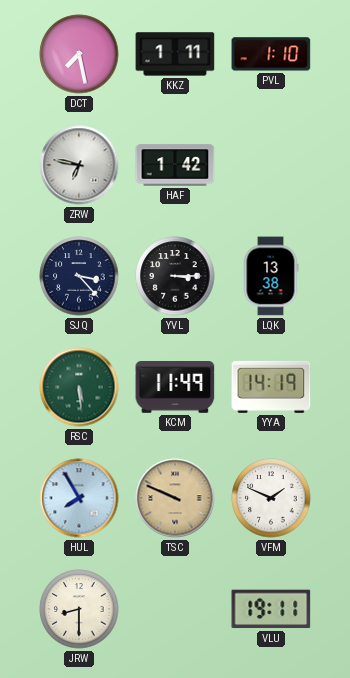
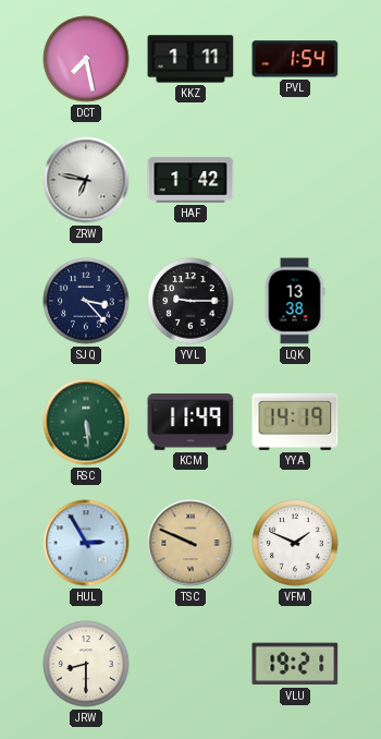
PVL: 1:10 -> 1:54
YVL: 3:15 -> 9:15
HUL: 7:55 -> 2:55
VLU: 19:11 -> 19:21
